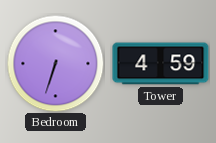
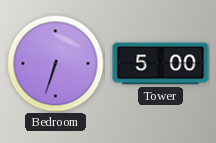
Tower: 4:59 -> 5:00
